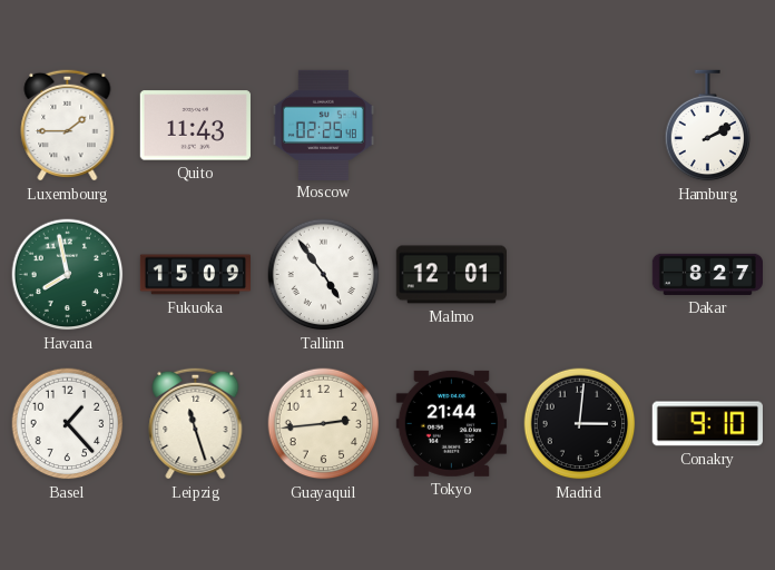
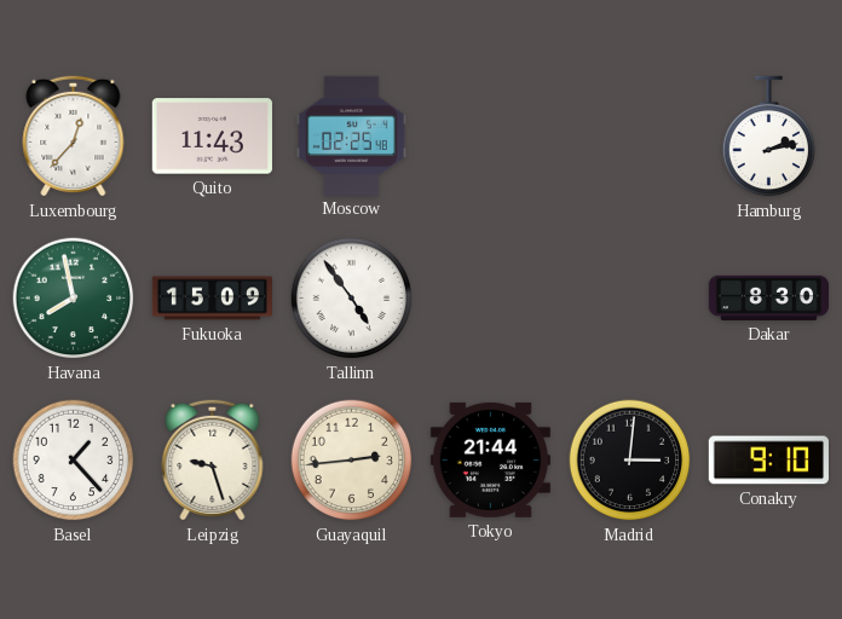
Luxembourg: 1:45 -> 12:37
Hamburg: 2:10 -> 2:13
Malmo: 12:01 -> none
Dakar: 8:27 -> 8:30
Leipzig: 11:27 -> 9:27
